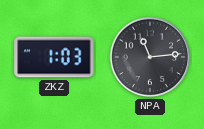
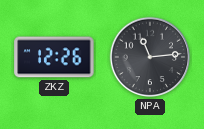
ZKZ: 1:03 -> 12:26
